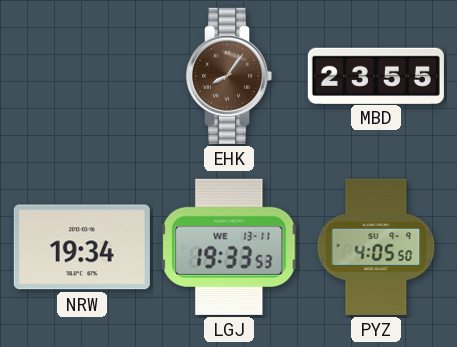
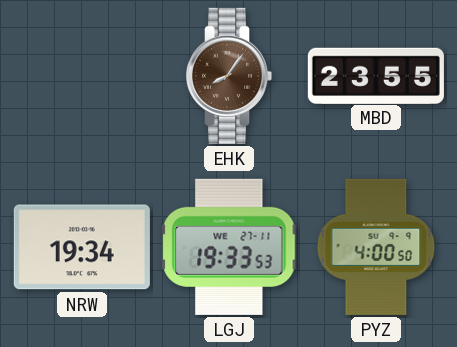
LGJ date: WE 13-11 -> WE 27-11
PYZ: 4:05 -> 4:00
